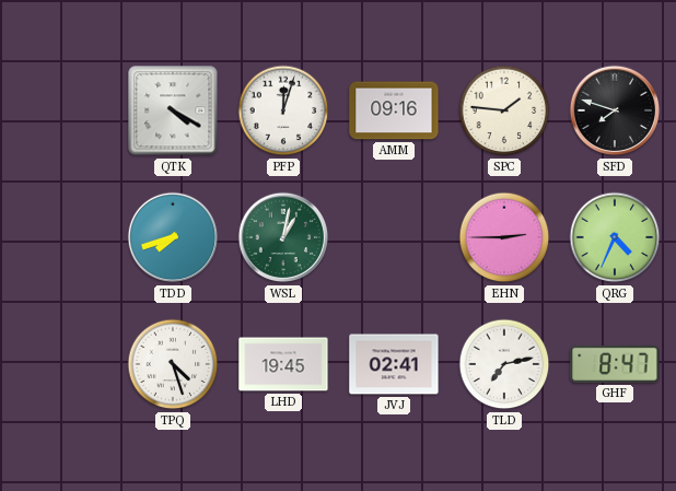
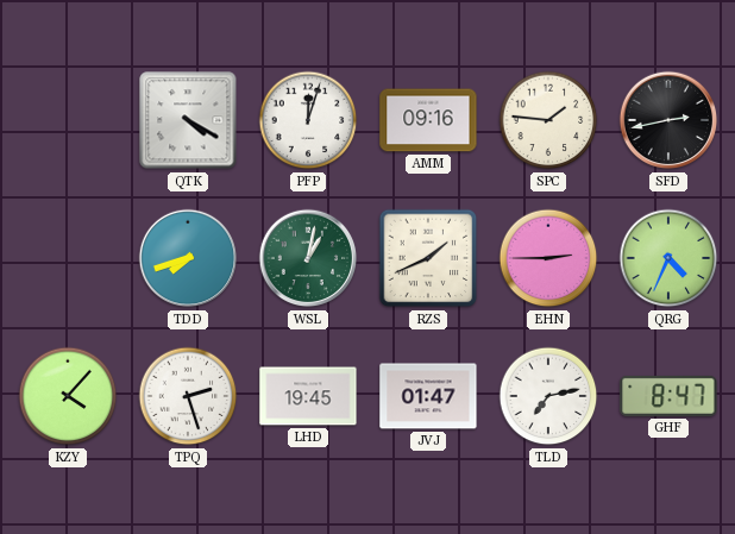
SFD: 7:48 -> 2:43
RZS: none -> 1:41
KZY: none -> 4:07
TPQ: 4:27 -> 2:27
JVJ: 02:41 -> 01:47
